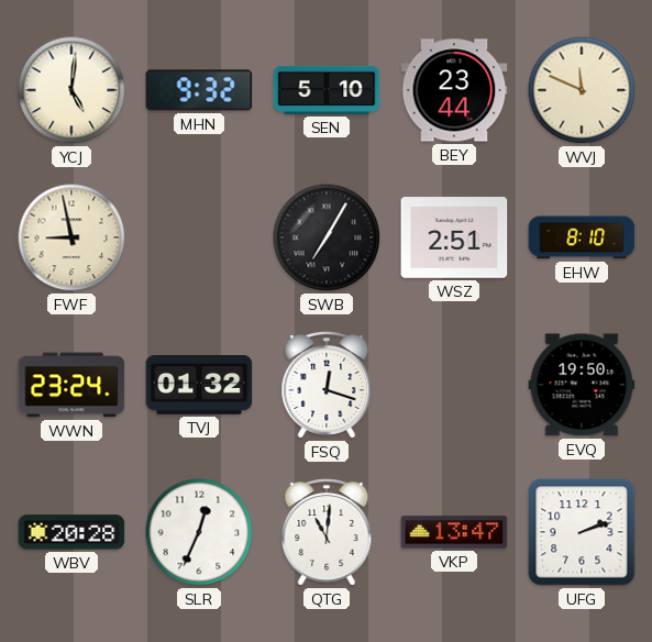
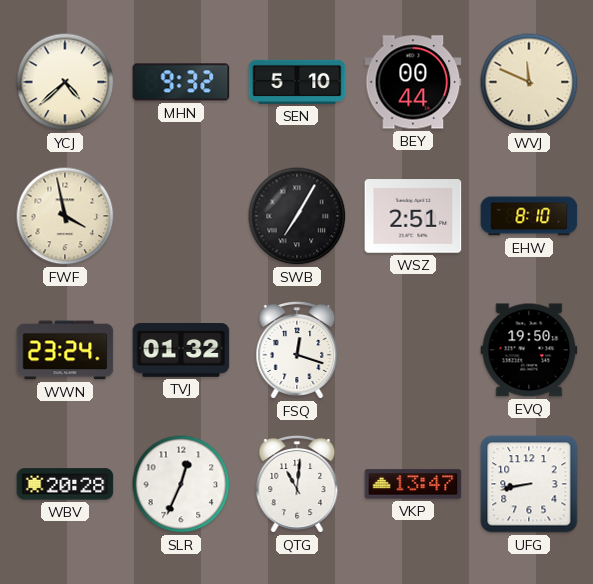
YCJ: 5:01 -> 4:38
BEY: 23:44 -> 00:44
FWF: 8:58 -> 3:58
UFG: 2:12 -> 8:43
